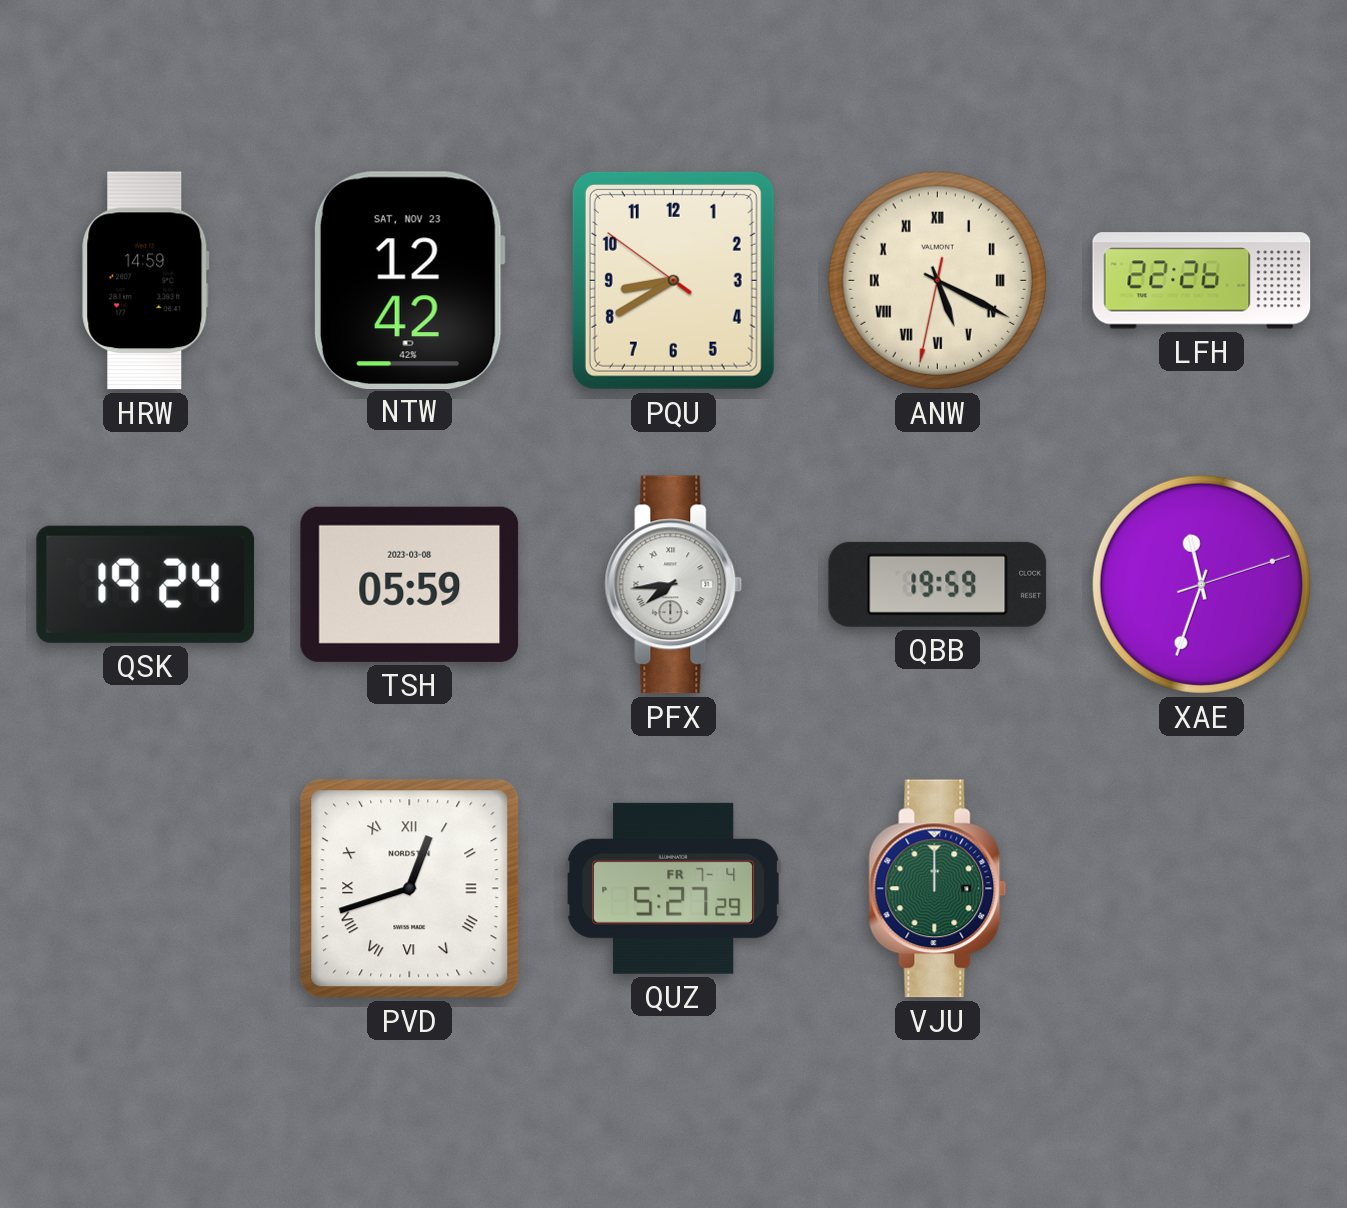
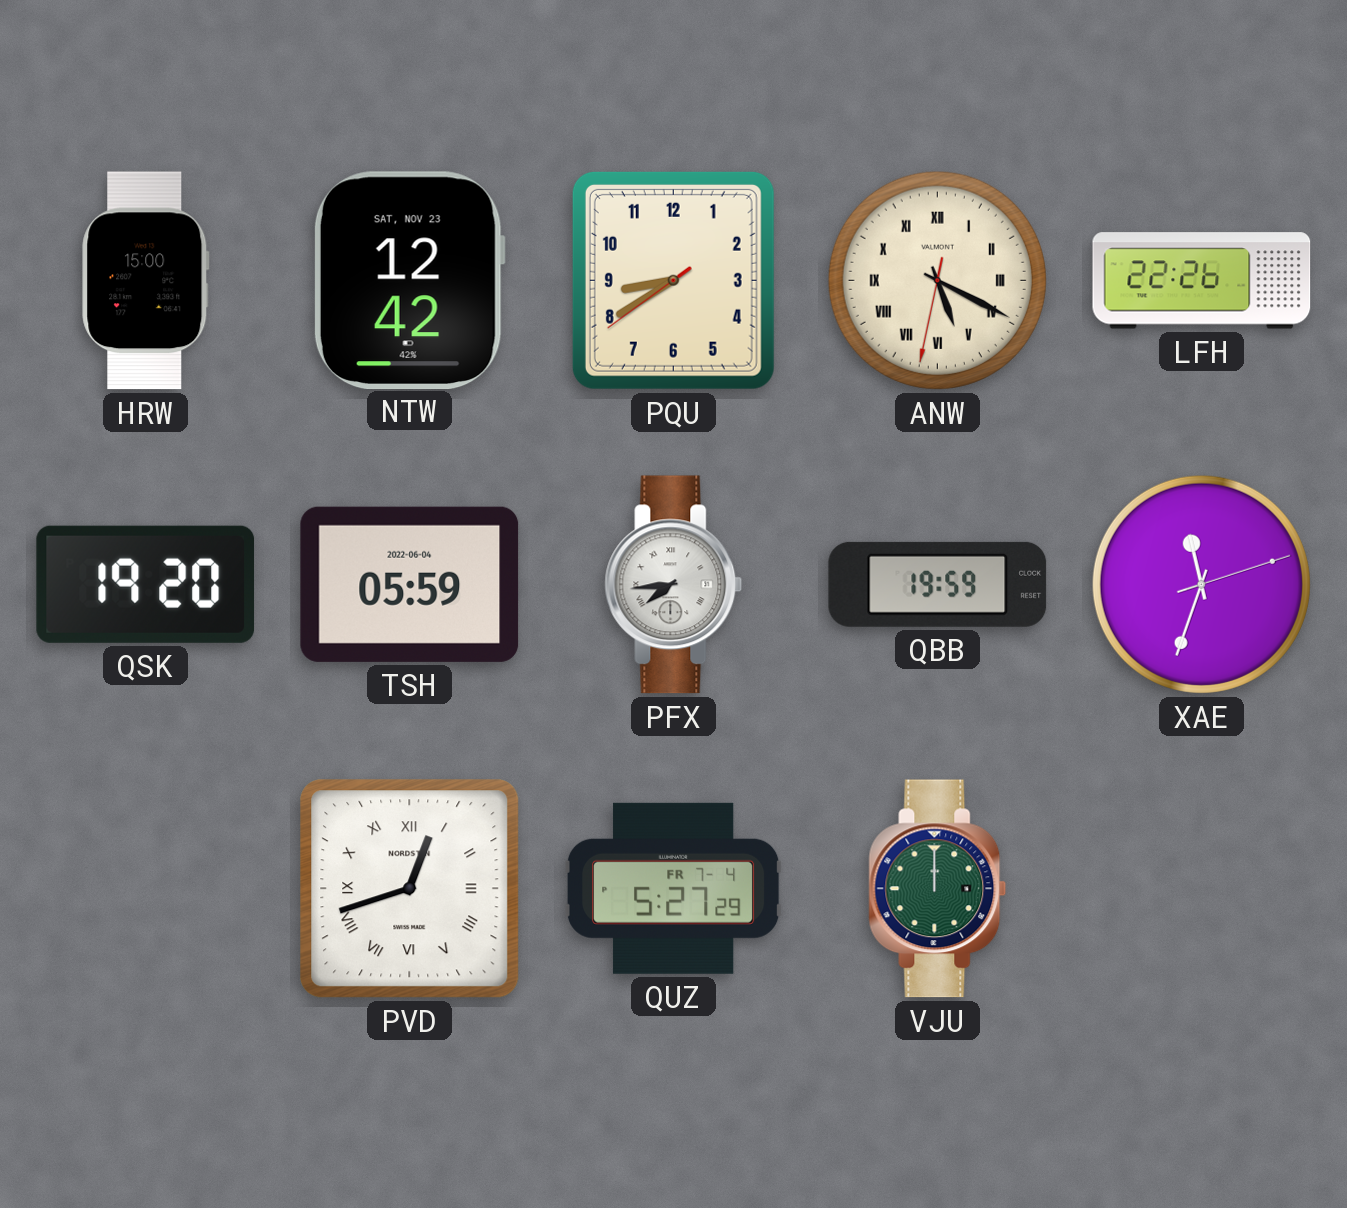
HRW: 14:59 -> 15:00
PQU: 8:39:51 -> 8:39:39
QSK: 19:24 -> 19:20
TSH date: 2023-03-08 -> 2022-06-04
